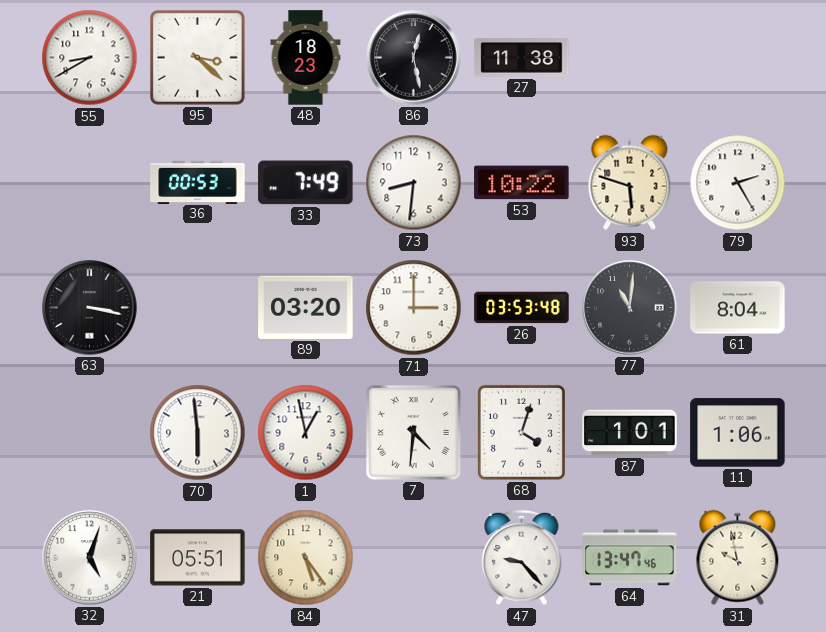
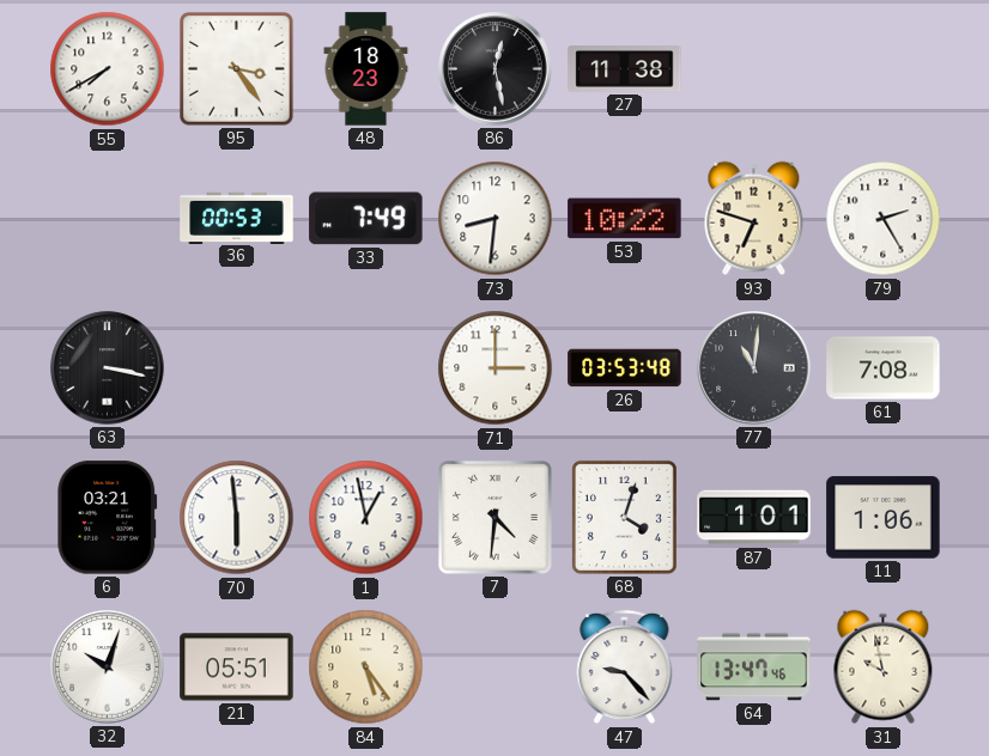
55: 8:40 -> 7:40
95: 3:22 -> 3:24
93: 5:48 -> 6:48
89: 03:20 -> none
61: 8:04 -> 7:08
6: none -> 03:21
32: 5:03 -> 10:03
